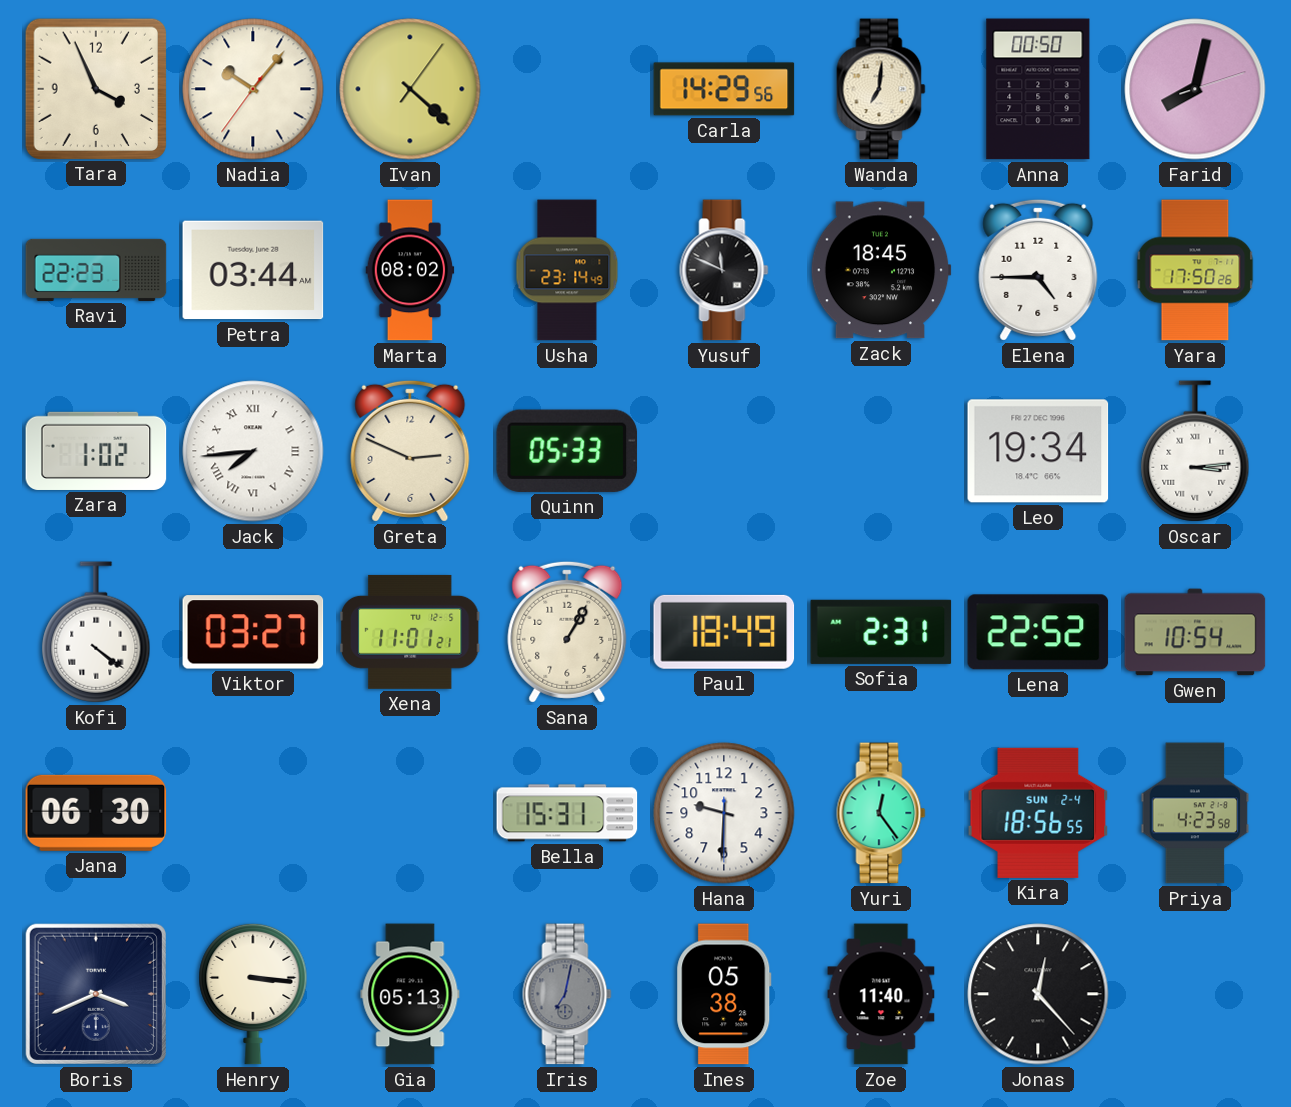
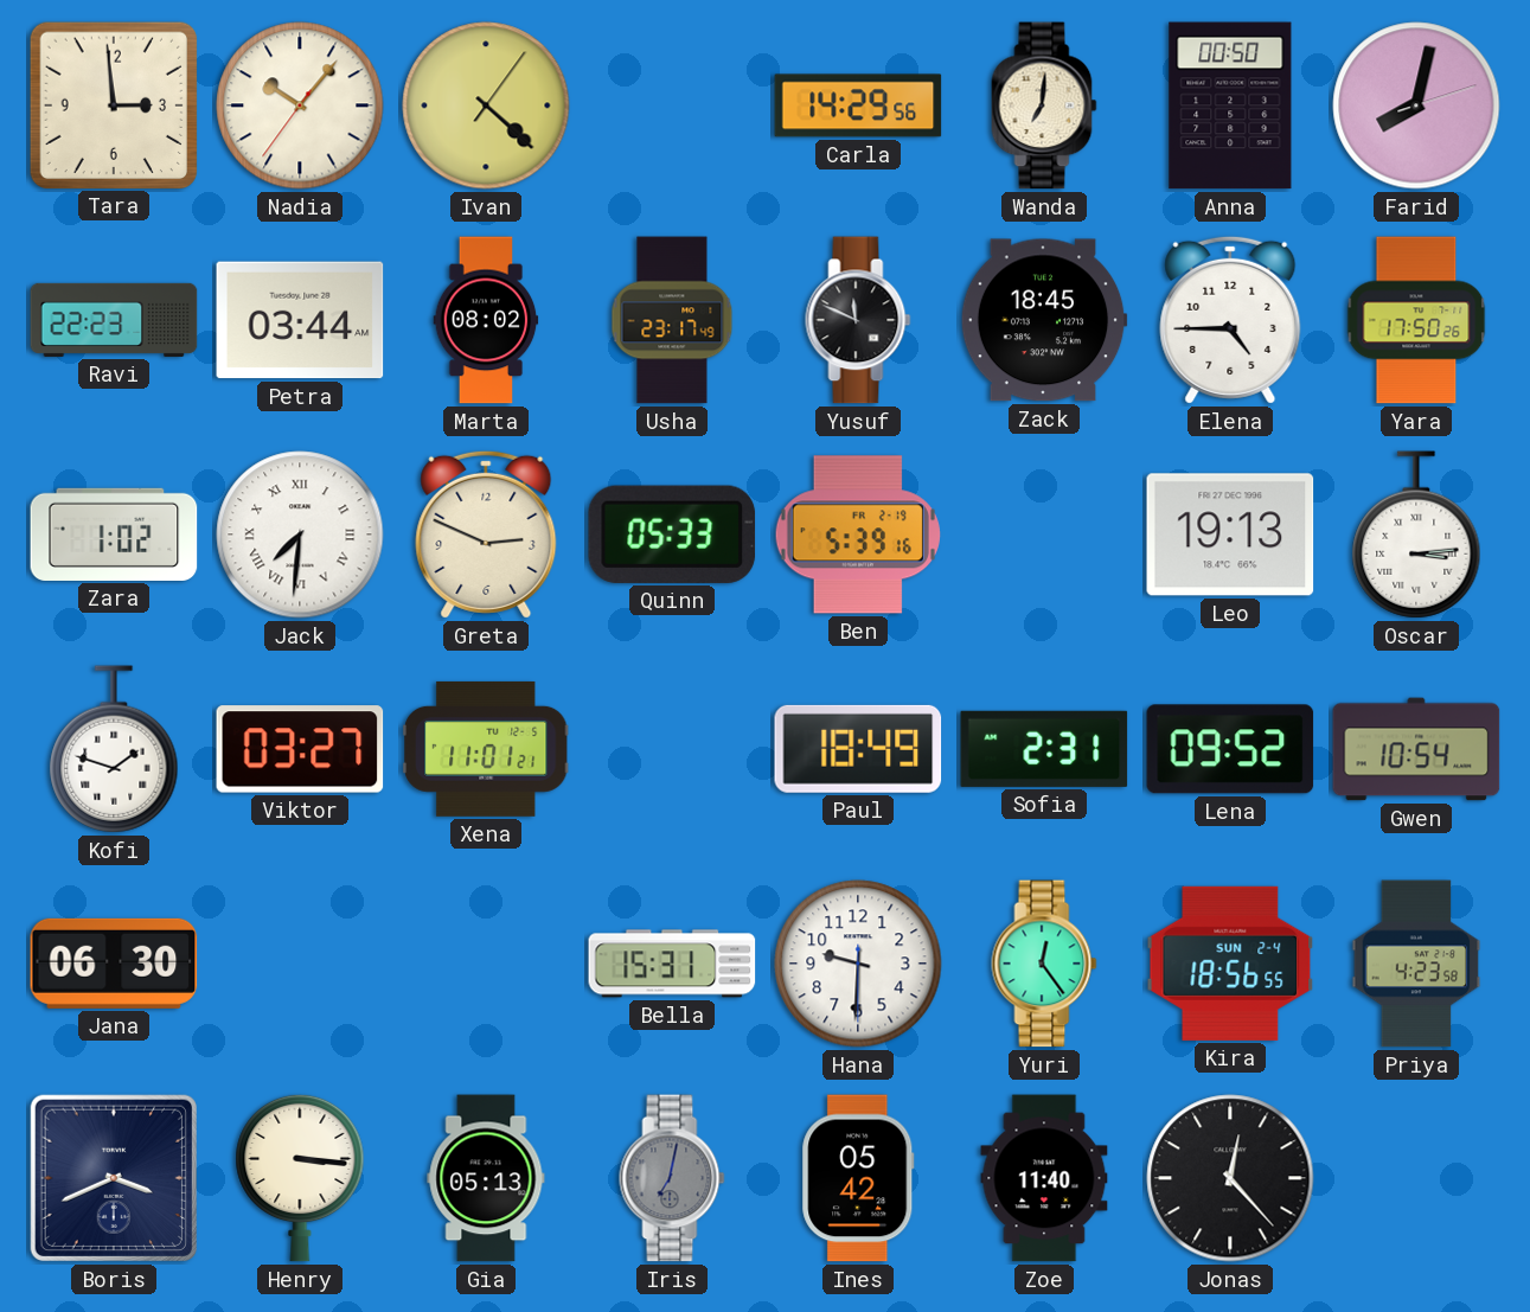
Tara: 3:56 -> 2:59
Usha: 23:14 -> 23:17
Jack: 7:44 -> 7:31
Ben: none -> 5:39
Leo: 19:34 -> 19:13
Kofi: 4:21 -> 1:48
Sana: 1:05 -> none
Lena: 22:52 -> 09:52
Ines: 05:38 -> 05:42
